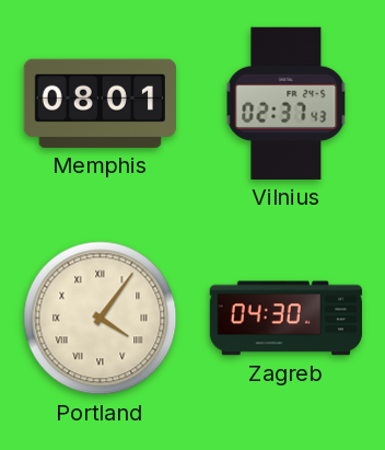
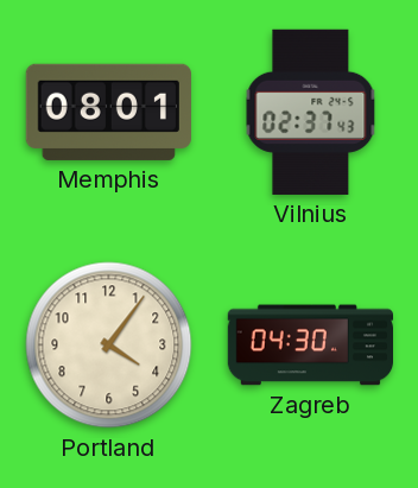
Portland numerals: Roman -> Arabic
